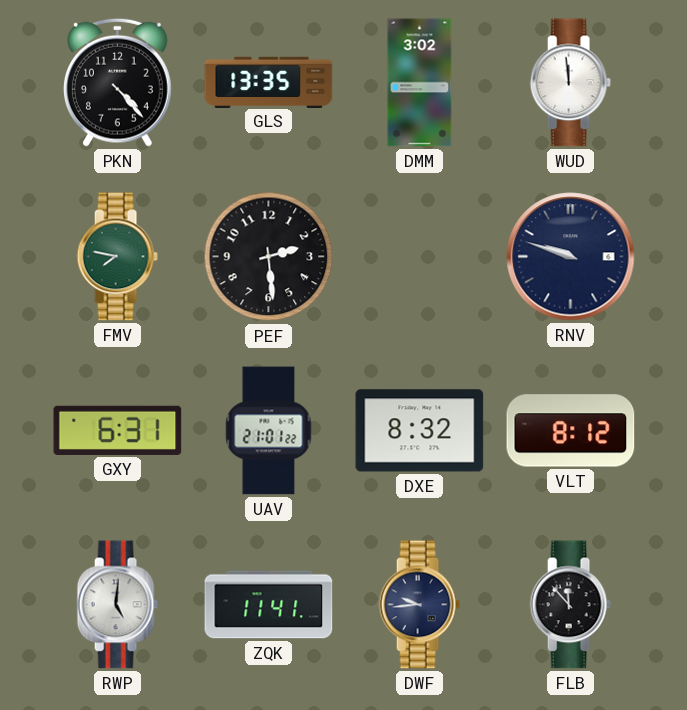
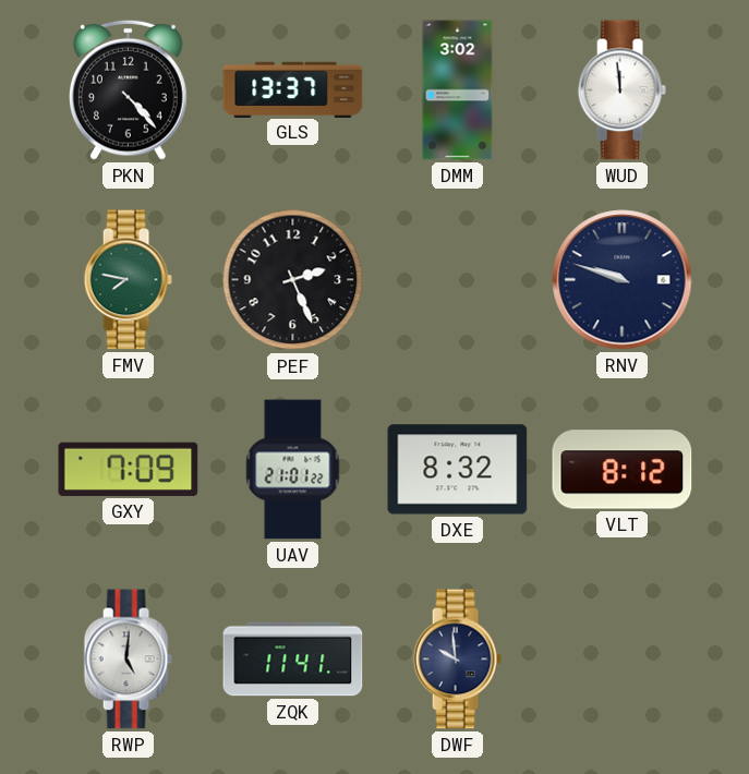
GLS: 13:35 -> 13:37
PEF: 2:29 -> 2:26
GXY: 6:31 -> 7:09
DWF: 9:44 -> 9:59
FLB: 11:53 -> none
